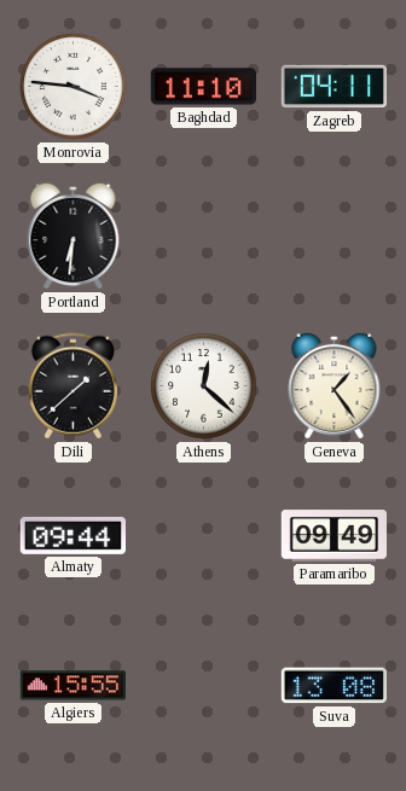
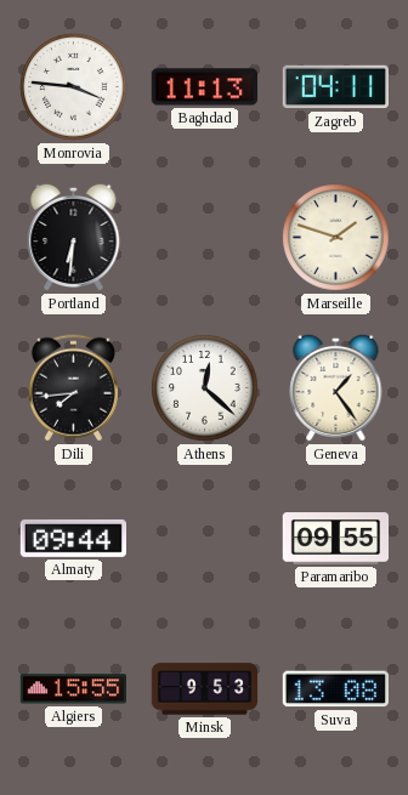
Baghdad: 11:10 -> 11:13
Marseille: none -> 1:48
Dili: 1:38 -> 7:44
Paramaribo: 09:49 -> 09:55
Minsk: none -> 9:53
